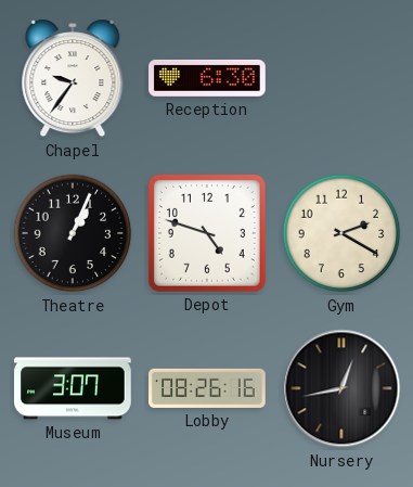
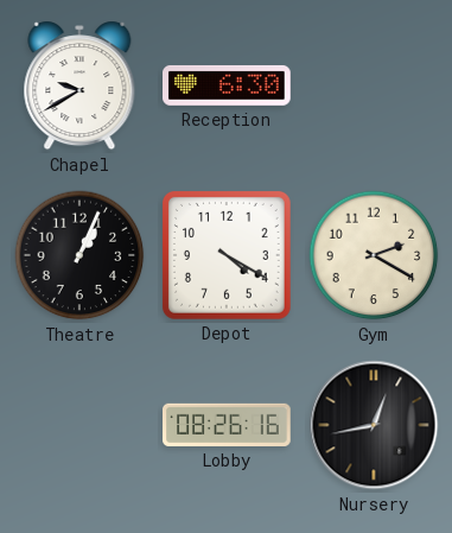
Chapel: 9:36 -> 9:40
Depot: 4:48 -> 4:20
Museum: 3:07 -> none
